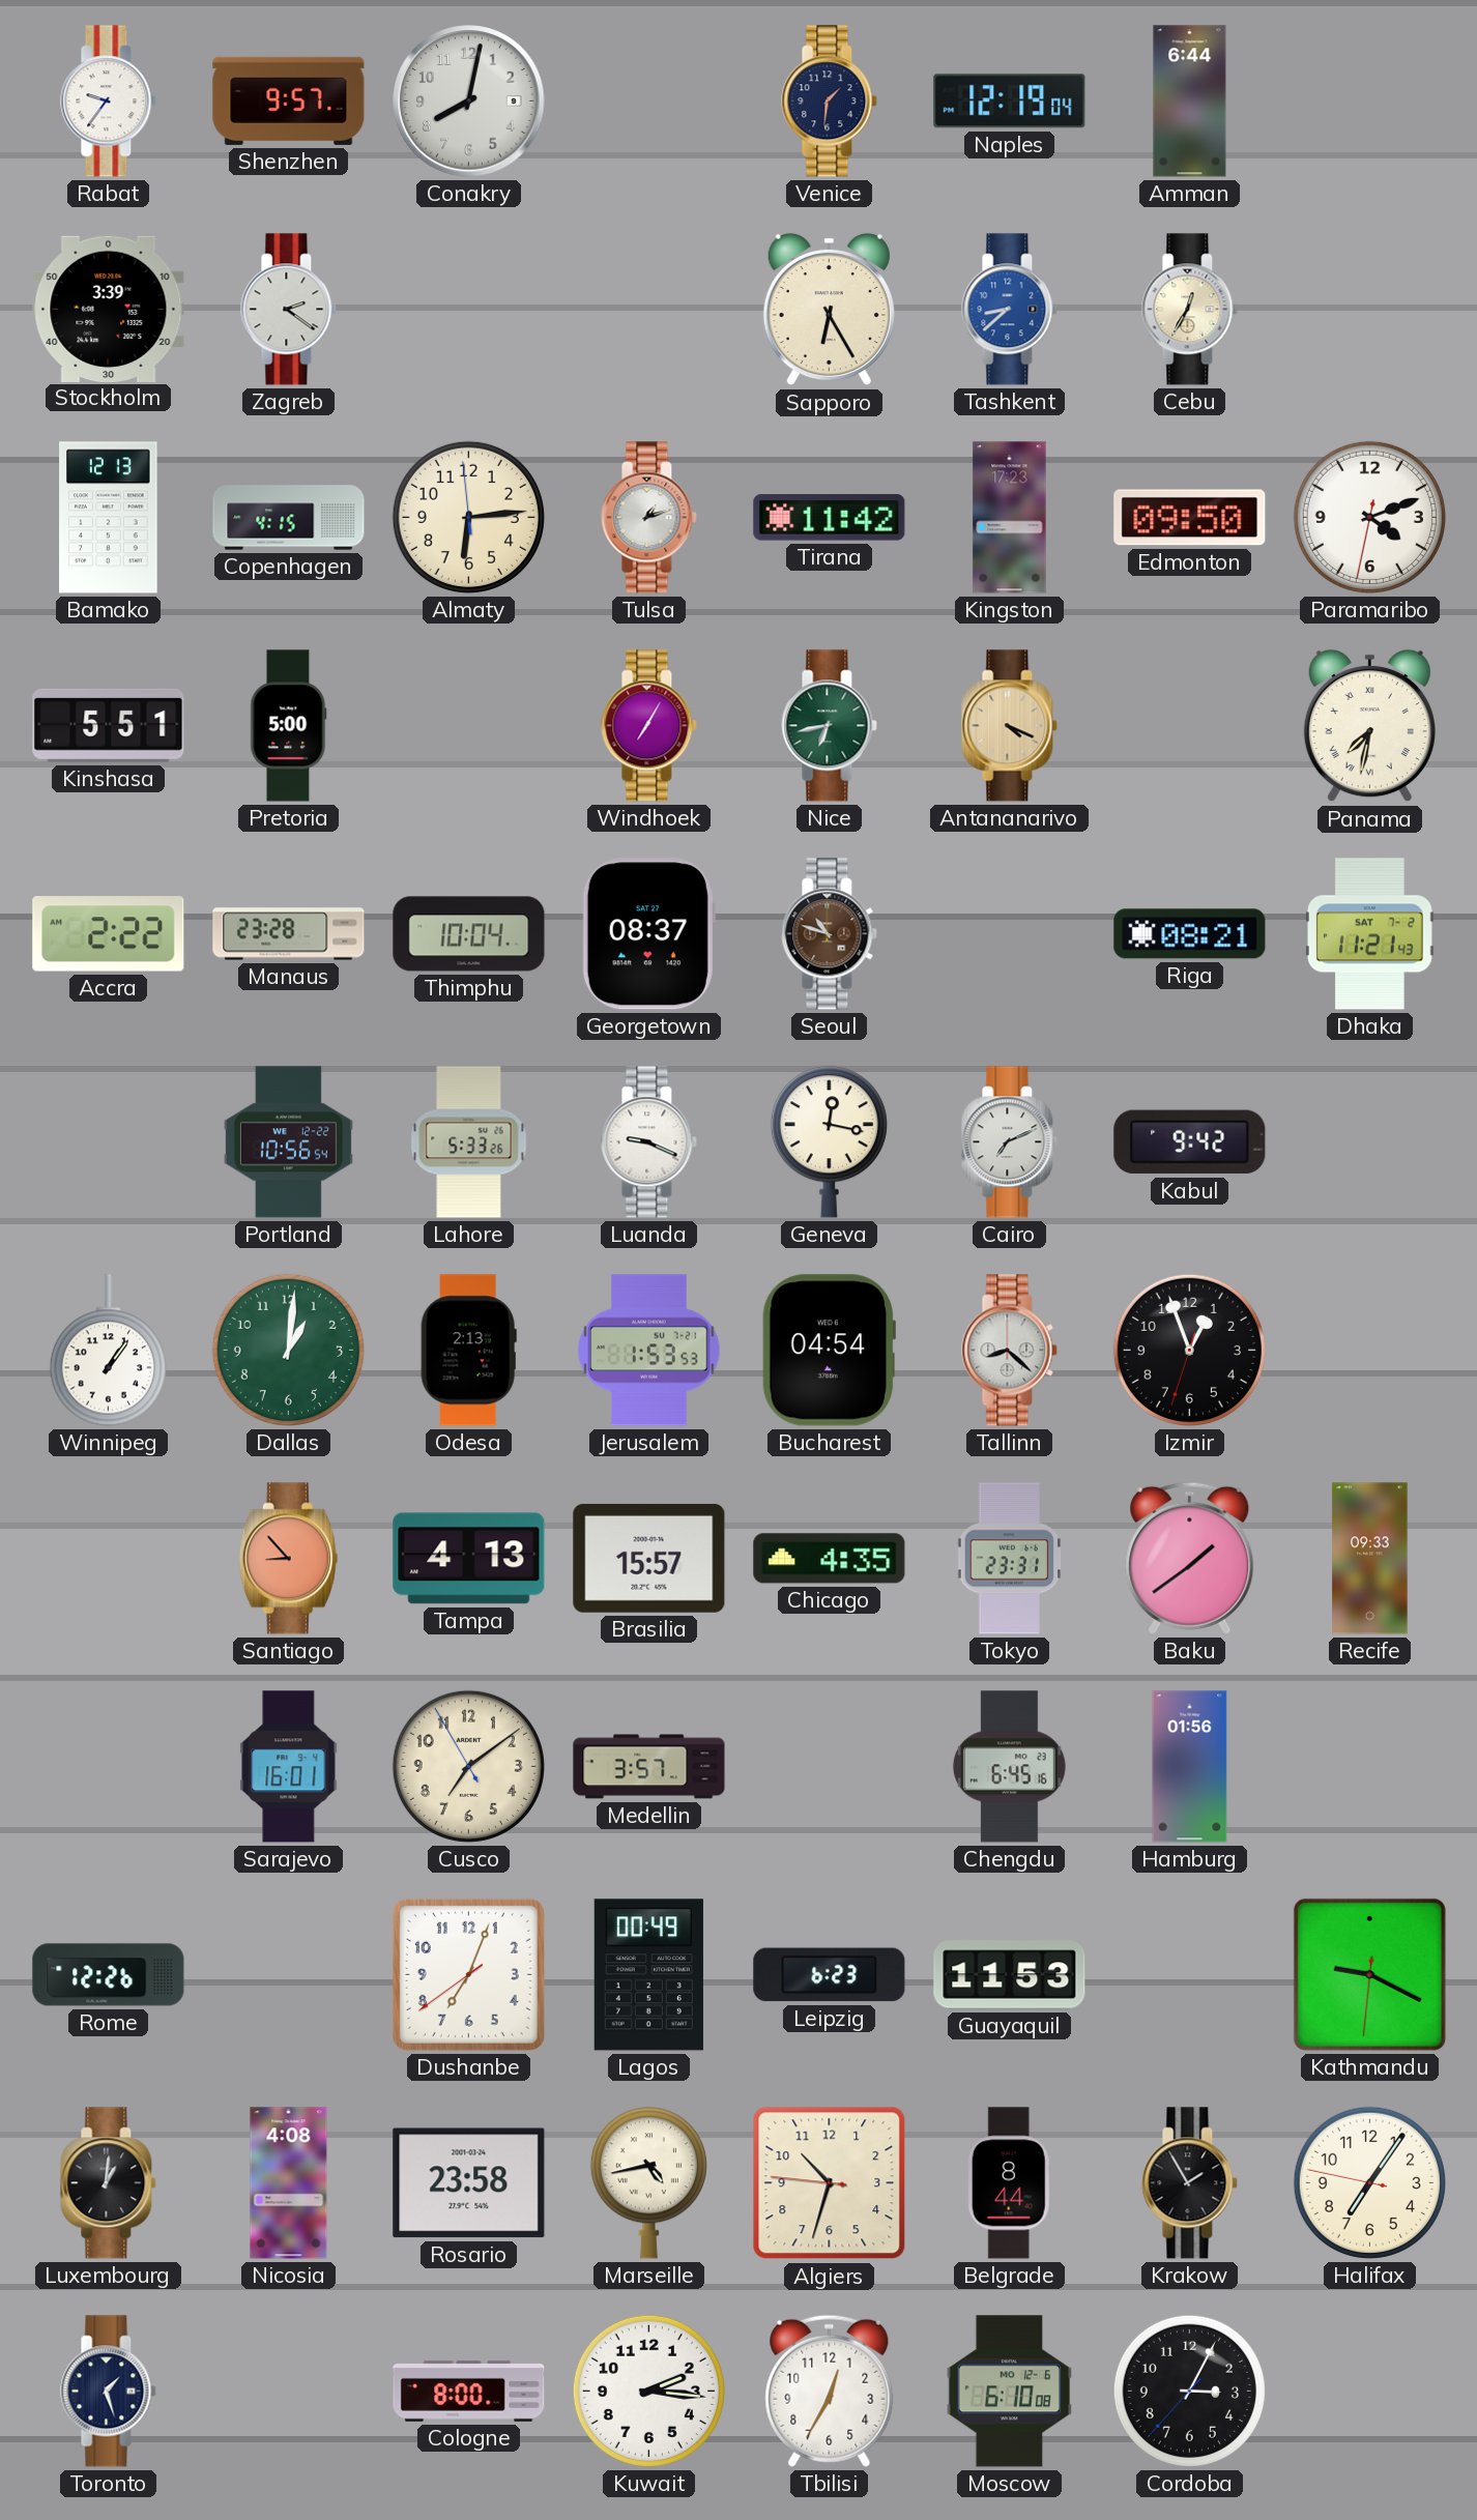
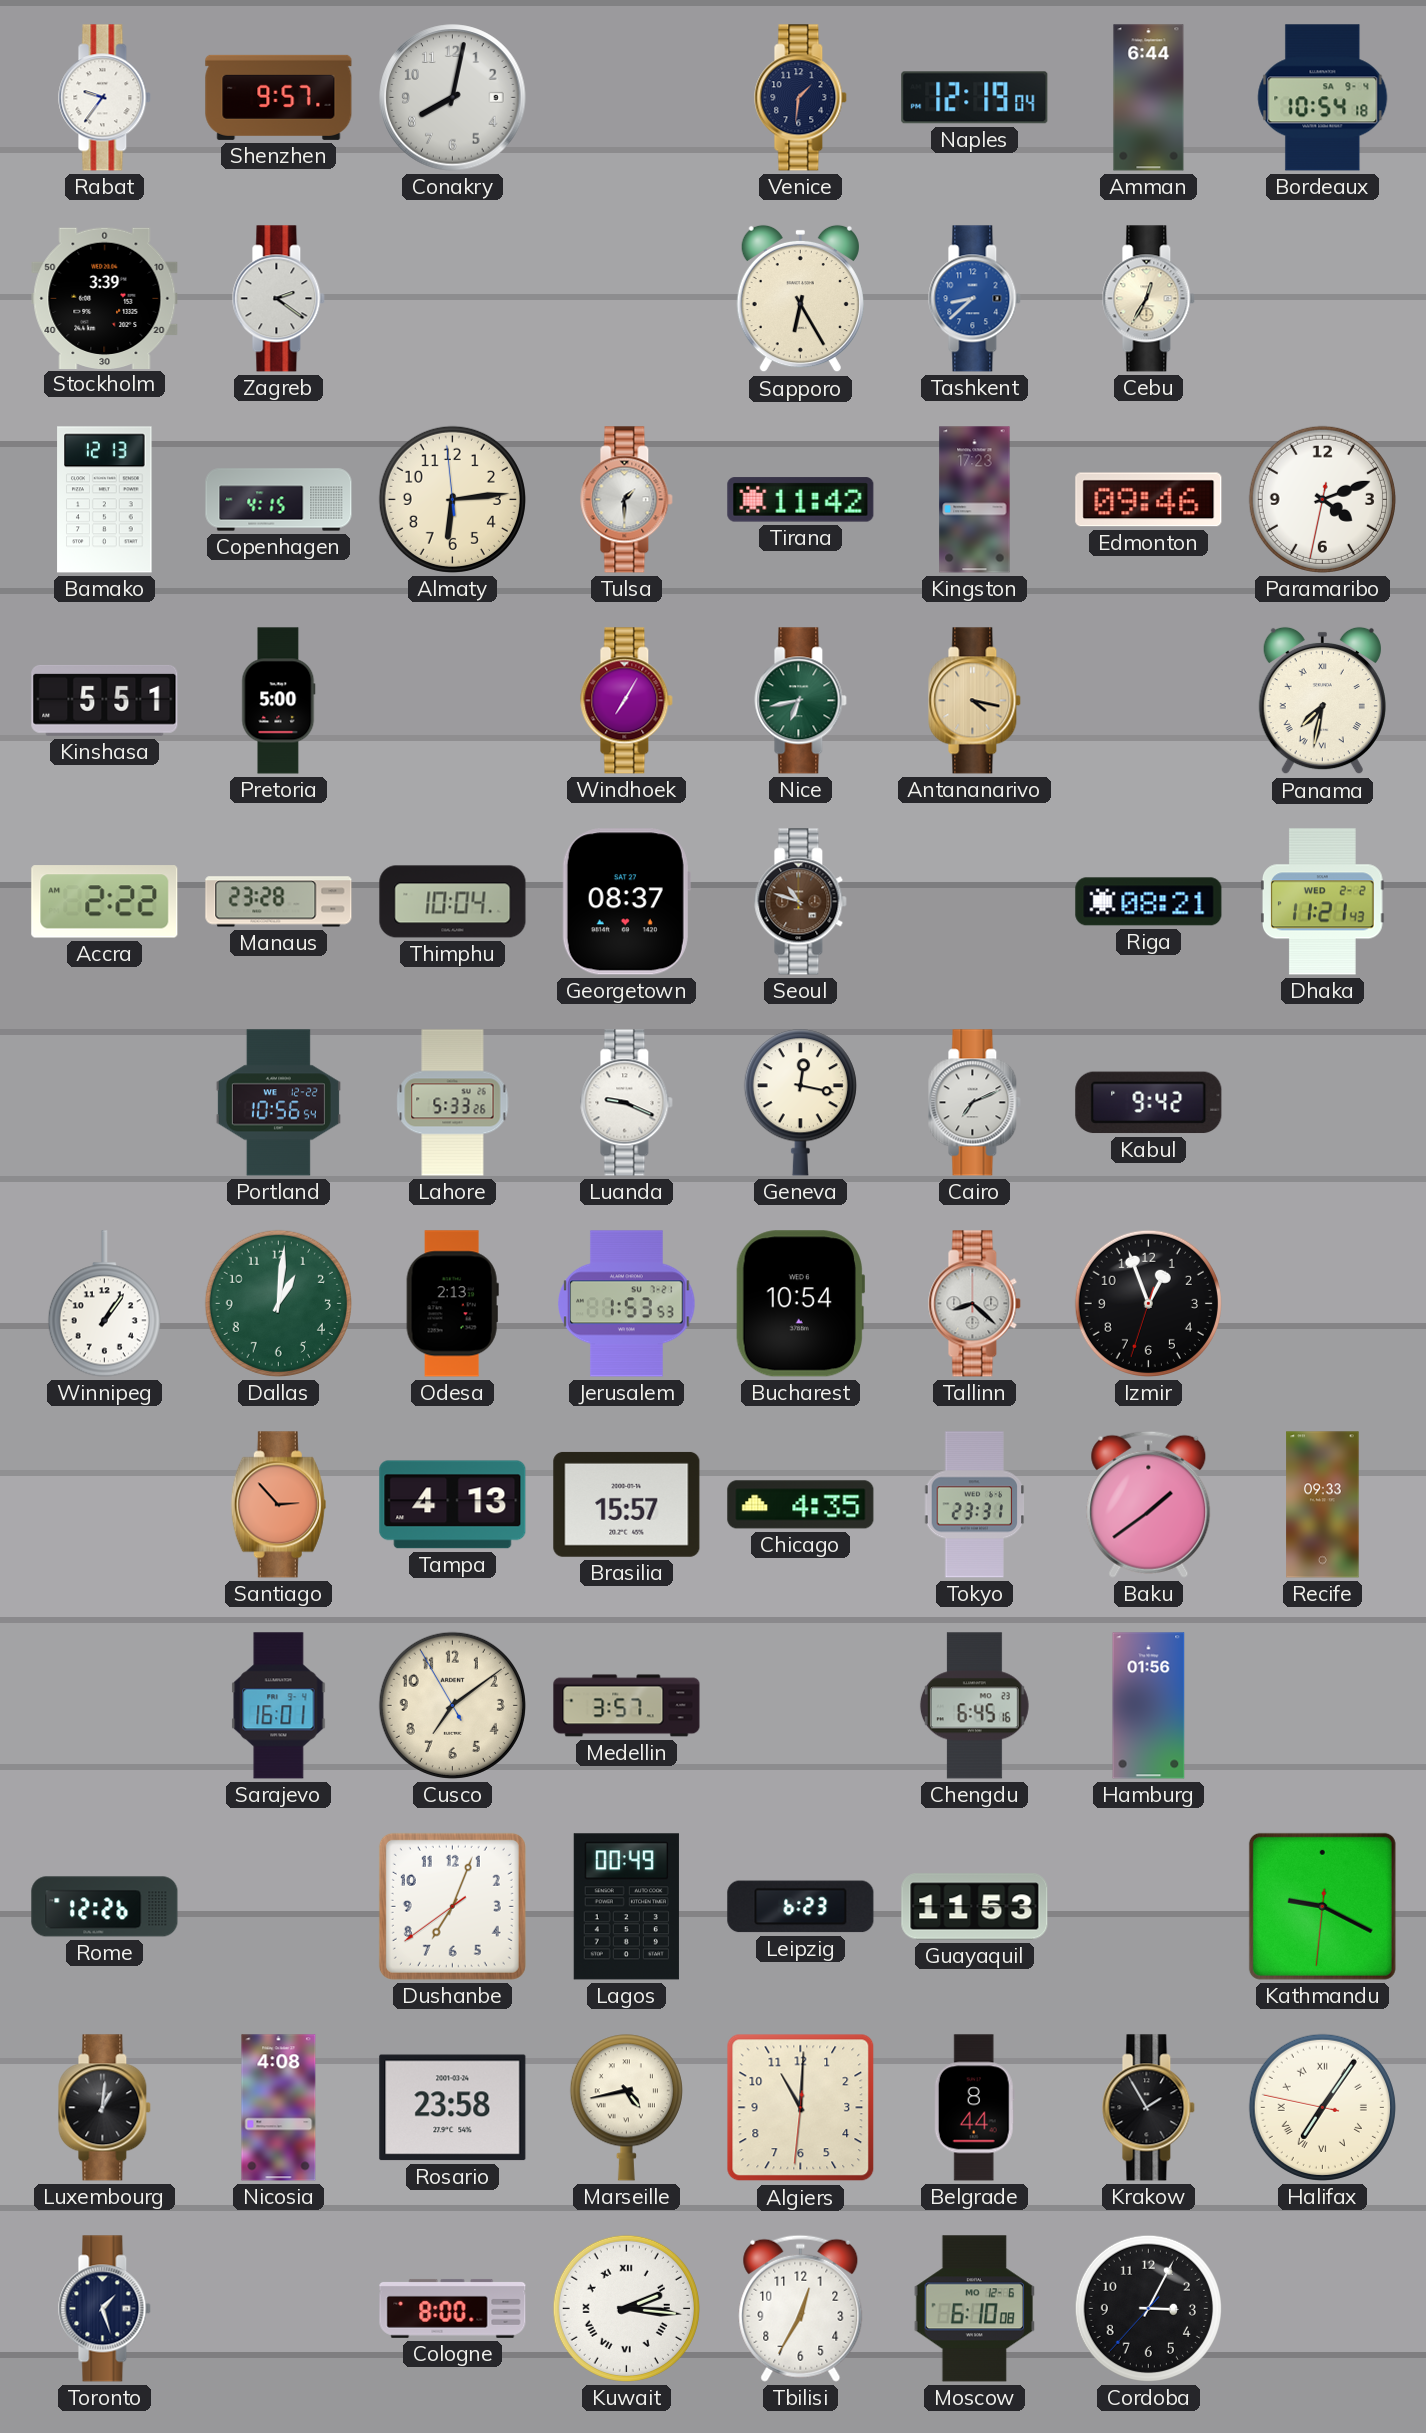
Bordeaux: none -> 10:54
Tulsa: 1:12 -> 1:30
Edmonton: 09:50 -> 09:46
Antananarivo: 4:19 -> 4:17
Dhaka date: SAT 7-2 -> WED 2-2
Bucharest: 04:54 -> 10:54
Santiago: 8:53 -> 2:53
Algiers: 10:32 -> 11:00
Halifax numerals: Arabic -> Roman
Kuwait numerals: Arabic -> Roman
